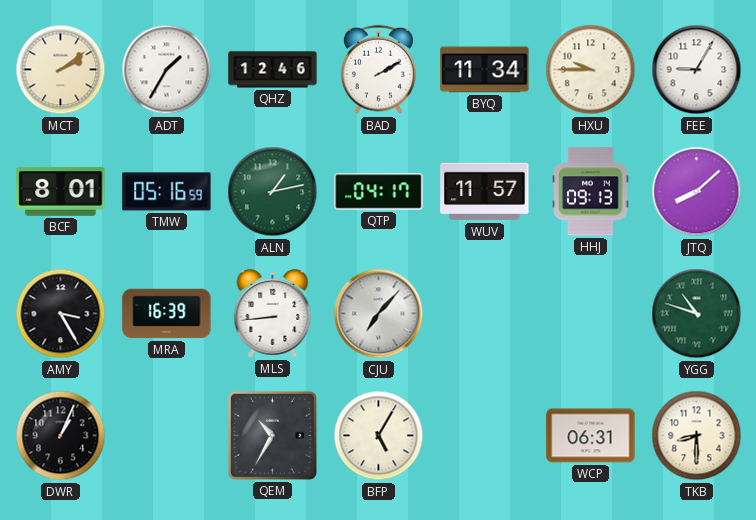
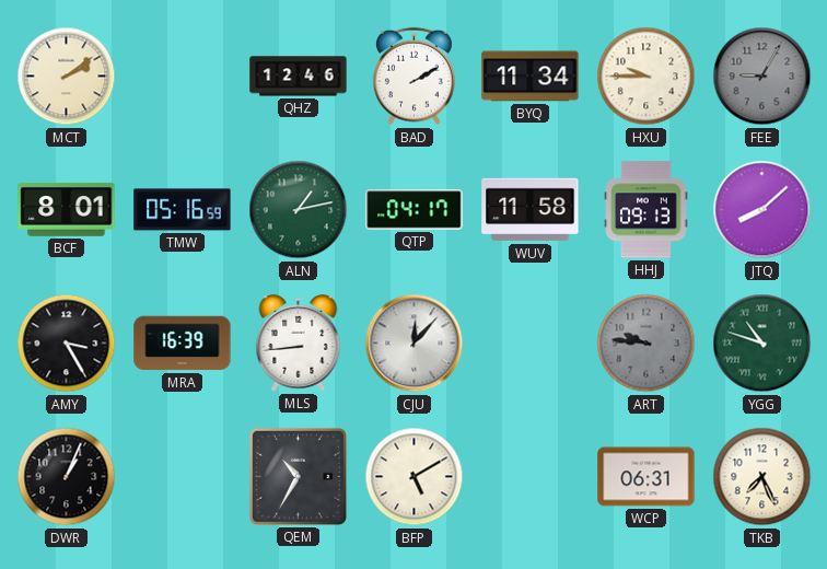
ADT: 1:35 -> none
FEE dial: white -> grey
WUV: 11:57 -> 11:58
CJU: 7:07 -> 12:07
ART: none -> 9:46
BFP: 5:05 -> 5:10
TKB: 8:30 -> 7:26
